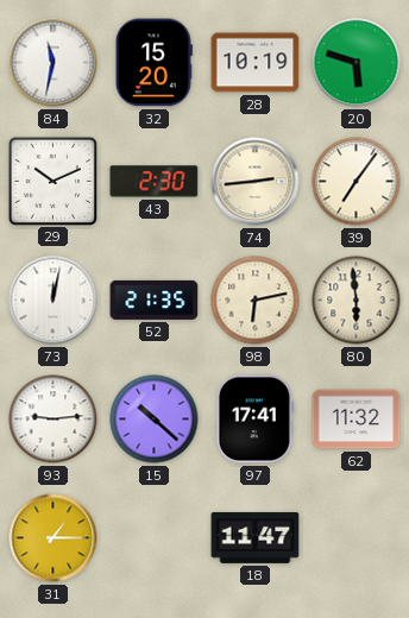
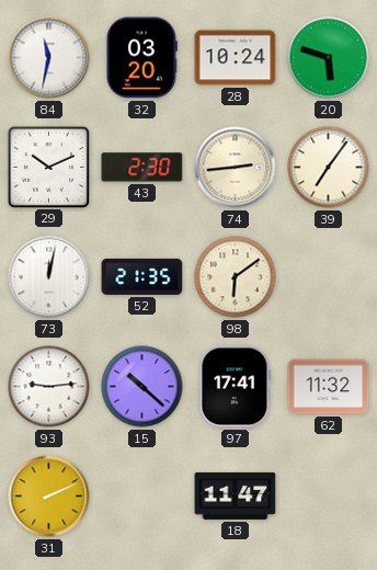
32: 15:20 -> 03:20
28: 10:19 -> 10:24
98: 6:13 -> 6:09
80: 5:59 -> none
31: 1:15 -> 2:11
